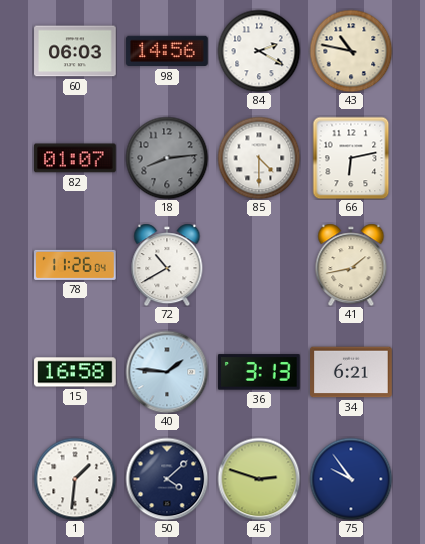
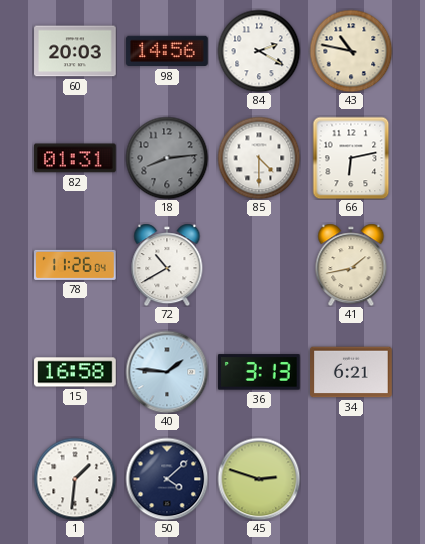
60: 06:03 -> 20:03
82: 01:07 -> 01:31
75: 9:54 -> none
